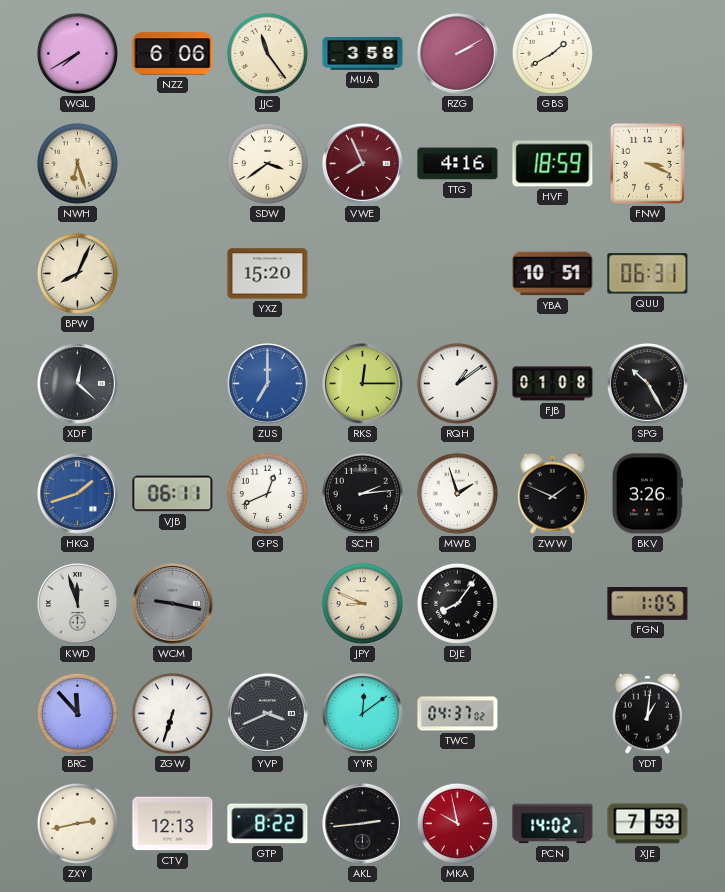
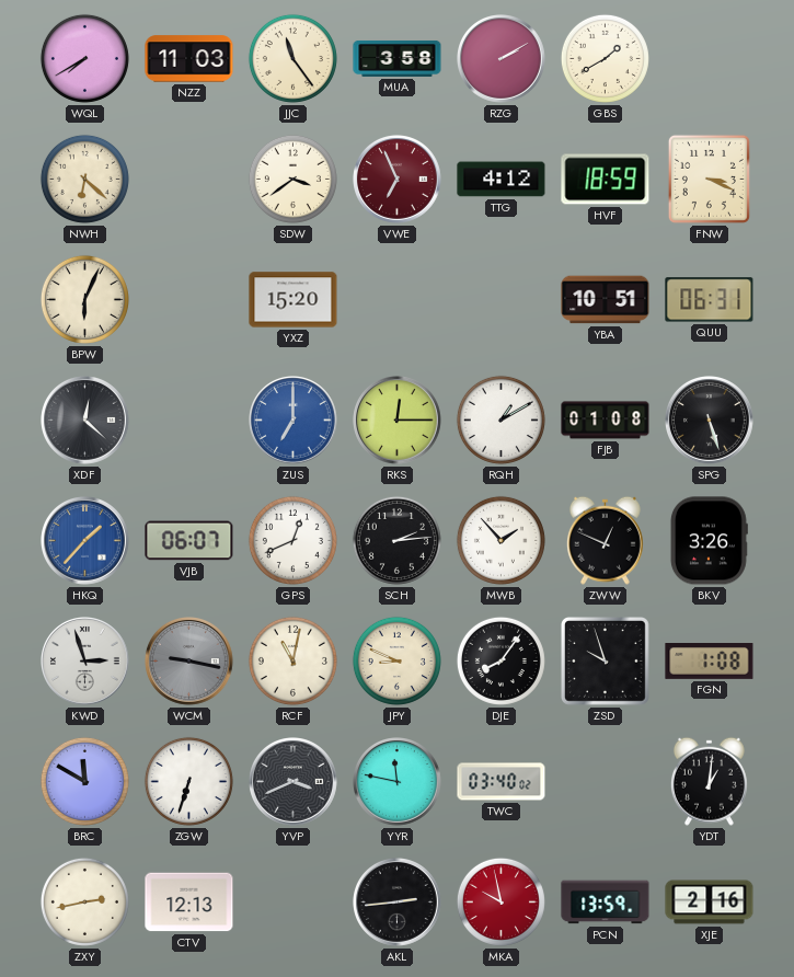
NZZ: 6:06 -> 11:03
NWH: 6:27 -> 6:22
VWE: 7:56 -> 6:56
TTG: 4:16 -> 4:12
BPW: 8:04 -> 6:04
RQH: 1:09 -> 1:10
SPG: 10:25 -> 5:27
HKQ: 1:42 -> 1:37
VJB: 06:11 -> 06:07
MWB: 1:57 -> 1:53
ZWW: 1:49 -> 12:49
KWD: 11:57 -> 2:57
RCF: none -> 11:02
ZSD: none -> 9:57
FGN: 1:05 -> 1:08
BRC: 11:53 -> 11:50
YYR: 12:09 -> 11:47
TWC: 04:37 -> 03:40
GTP: 8:22 -> none
PCN: 14:02 -> 13:59
XJE: 7:53 -> 2:16
